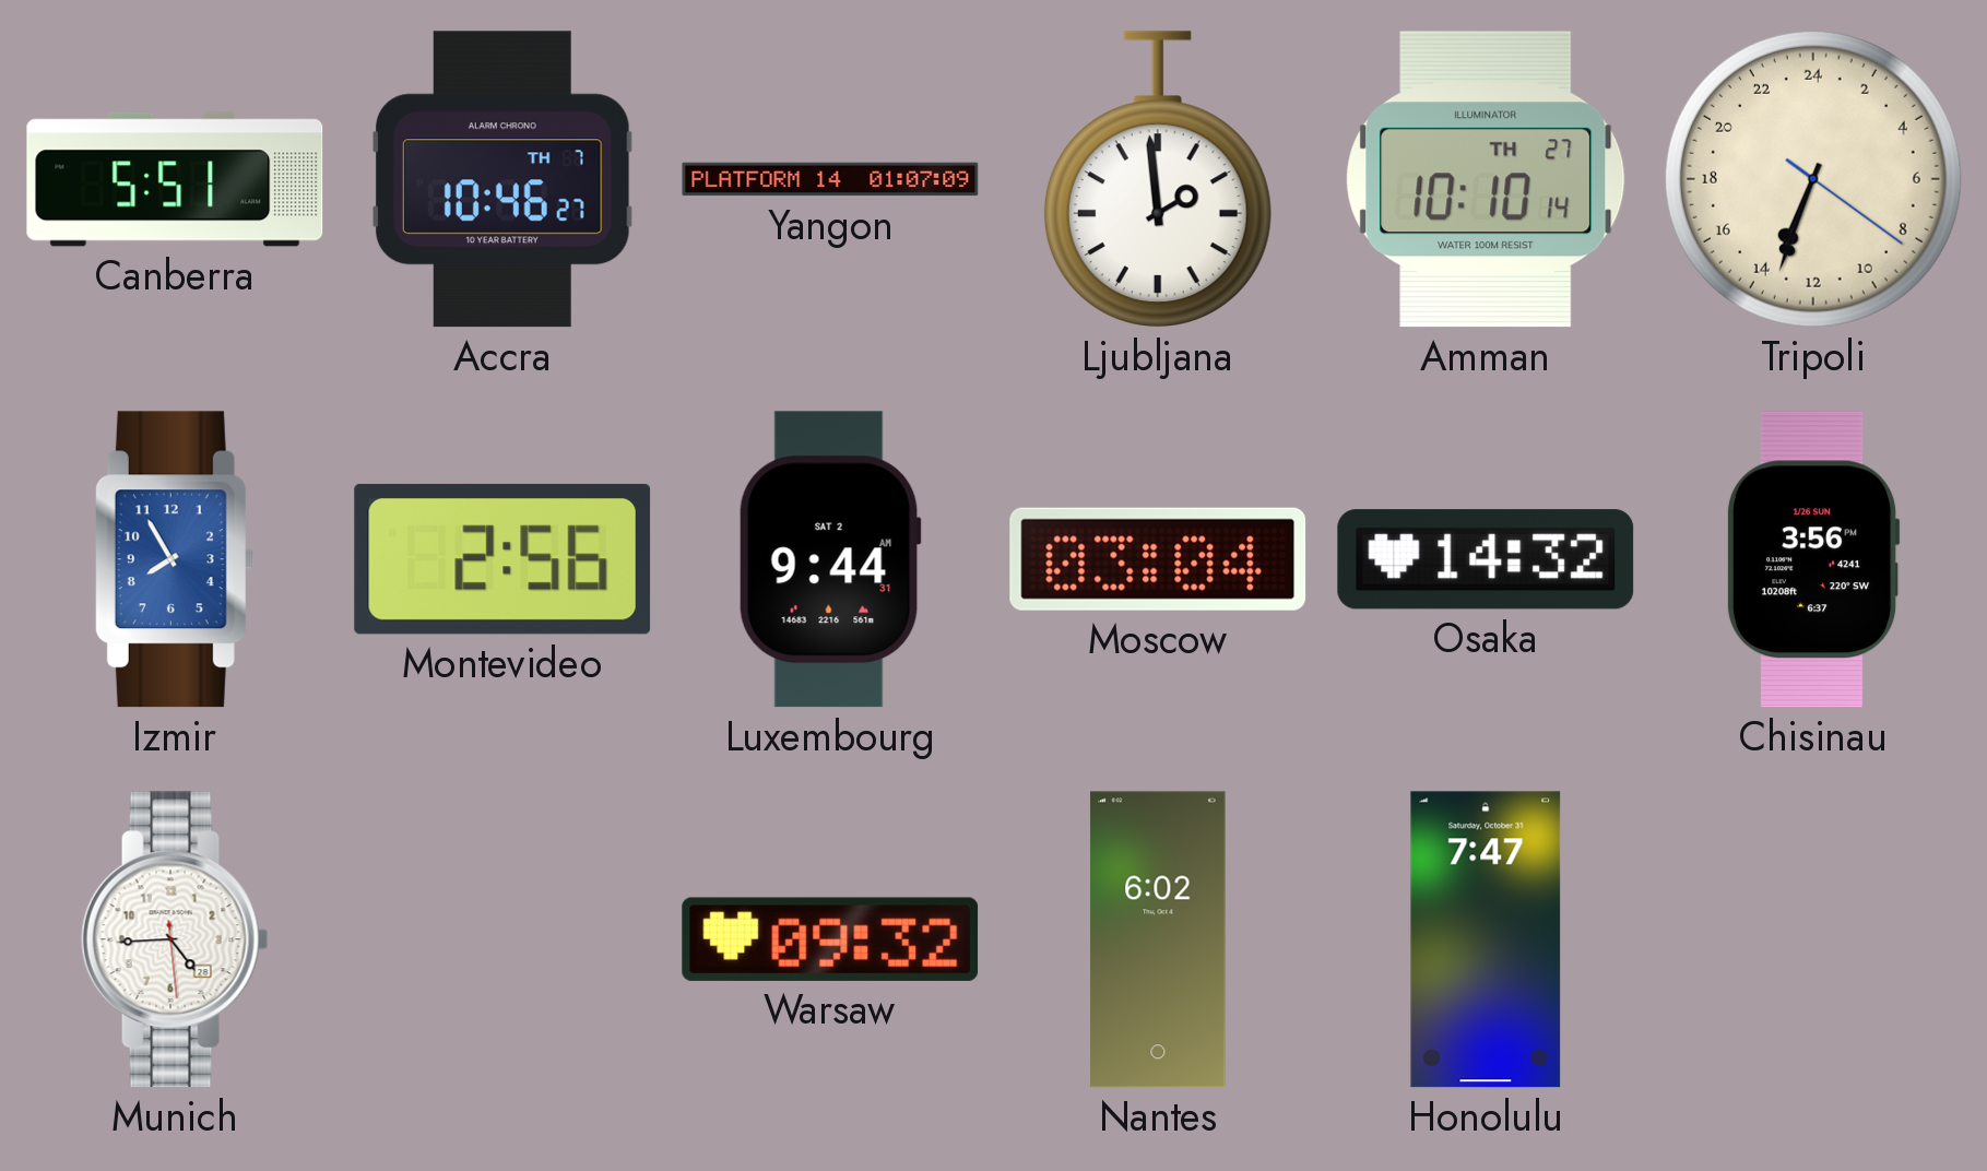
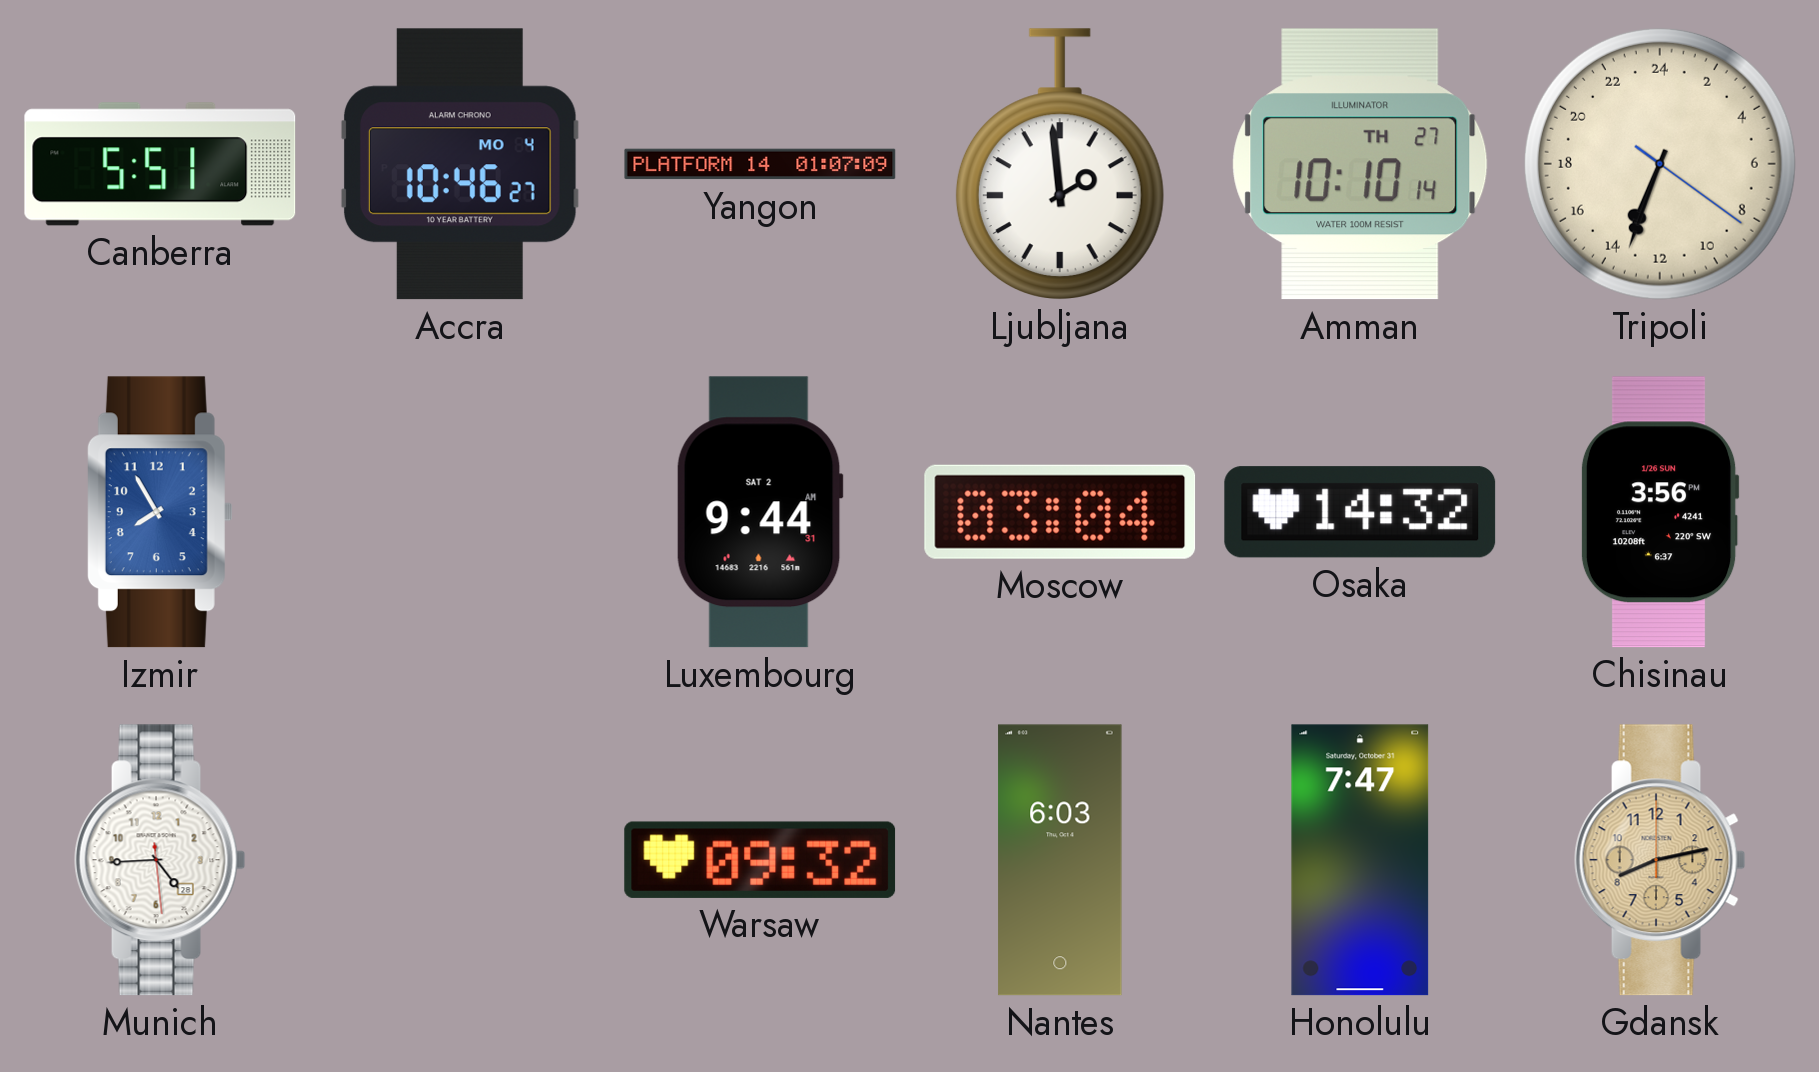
Accra date: TH 7 -> MO 4
Montevideo: 2:56 -> none
Nantes: 6:02 -> 6:03
Gdansk: none -> 8:13
